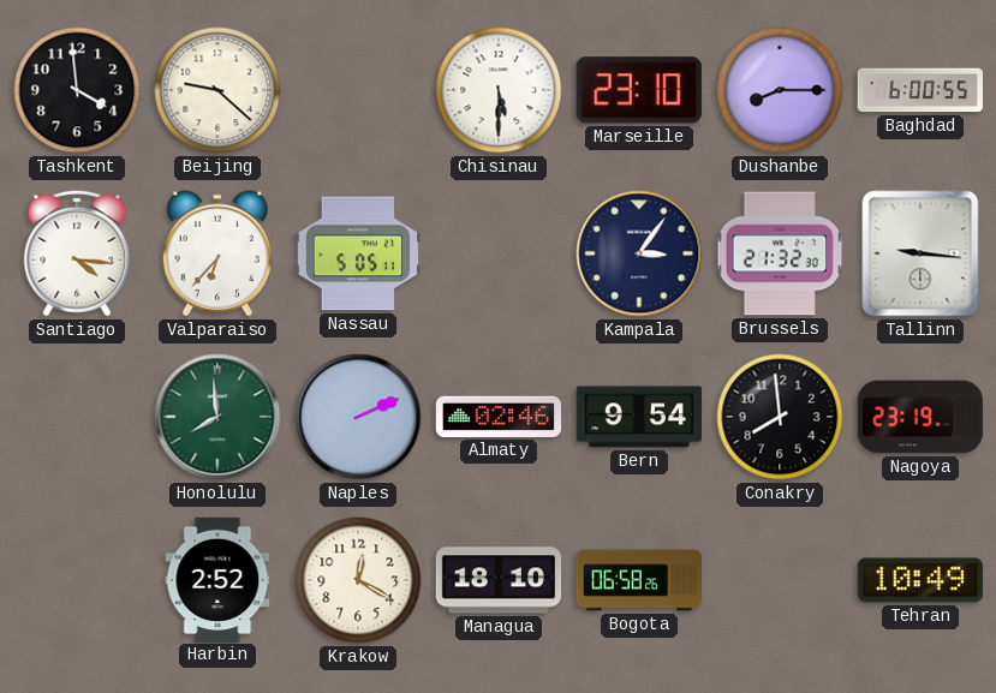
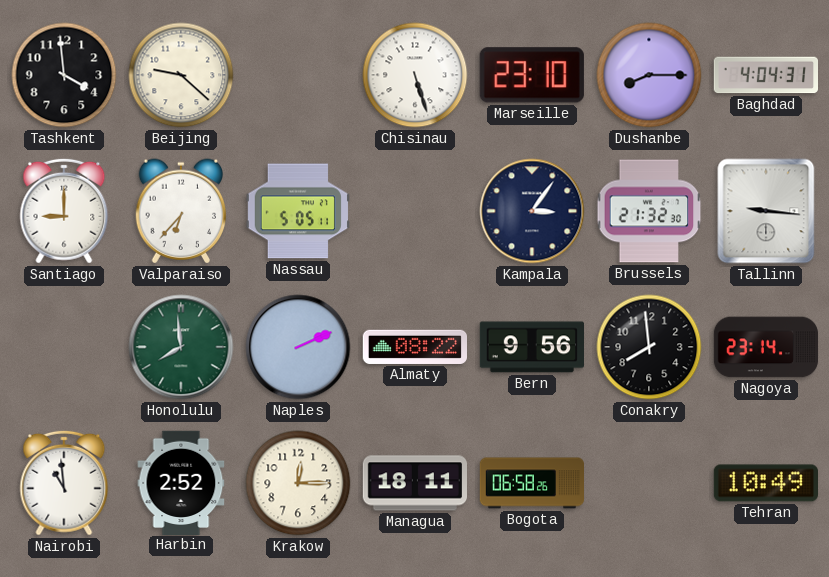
Chisinau: 5:30 -> 5:27
Baghdad: 6:00 -> 4:04
Santiago: 4:16 -> 9:00
Almaty: 02:46 -> 08:22
Bern: 9:54 -> 9:56
Nagoya: 23:19 -> 23:14
Nairobi: none -> 10:59
Krakow: 12:20 -> 12:15
Managua: 18:10 -> 18:11
